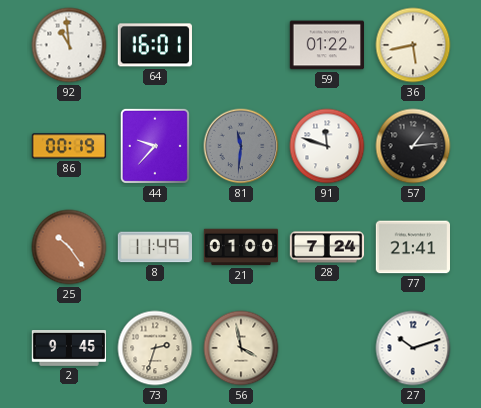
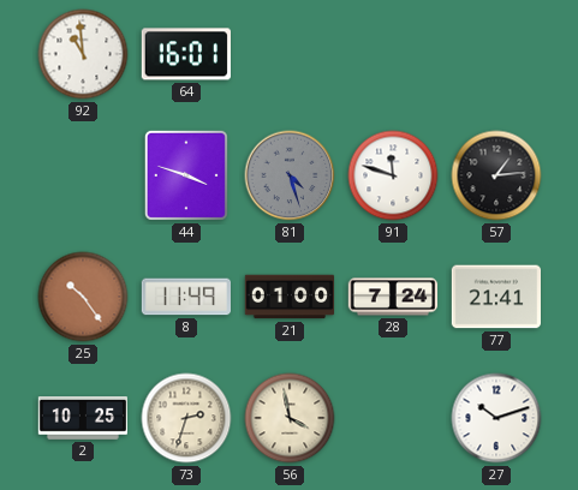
59: 01:22 -> none
36: 5:43 -> none
86: 00:19 -> none
44: 9:37 -> 3:48
81: 11:31 -> 4:27
2: 9:45 -> 10:25
